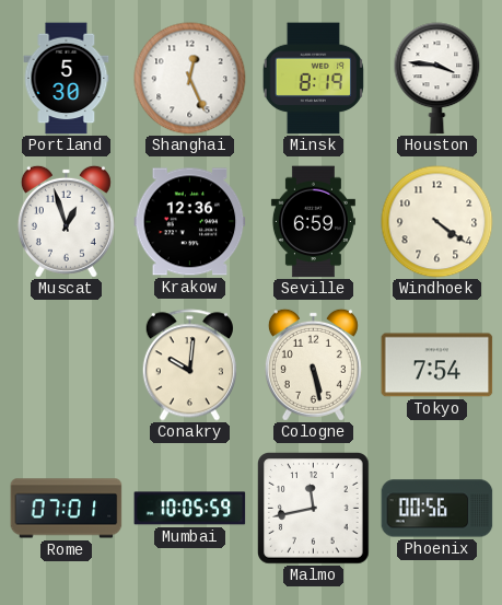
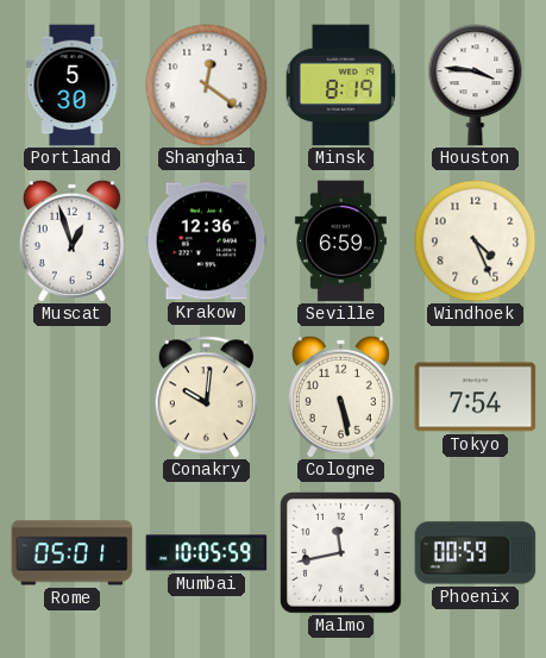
Shanghai: 12:26 -> 12:21
Windhoek: 4:21 -> 4:26
Rome: 07:01 -> 05:01
Phoenix: 00:56 -> 00:59
